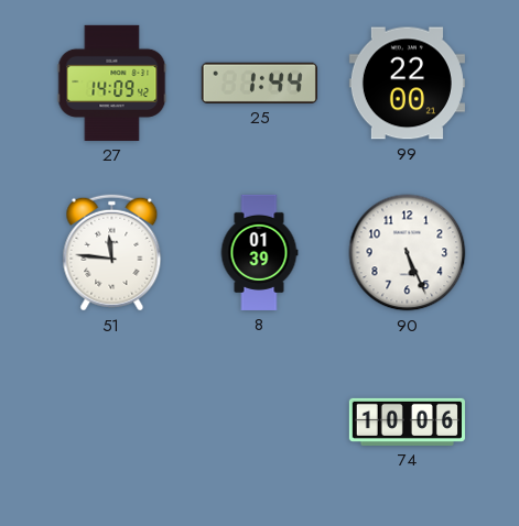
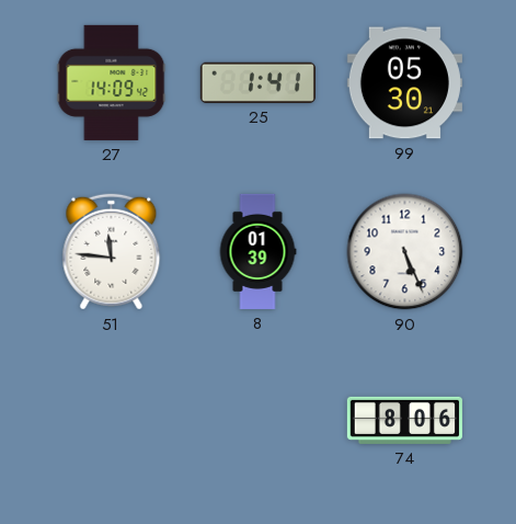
25: 1:44 -> 1:41
99: 22:00 -> 05:30
74: 10:06 -> 8:06
